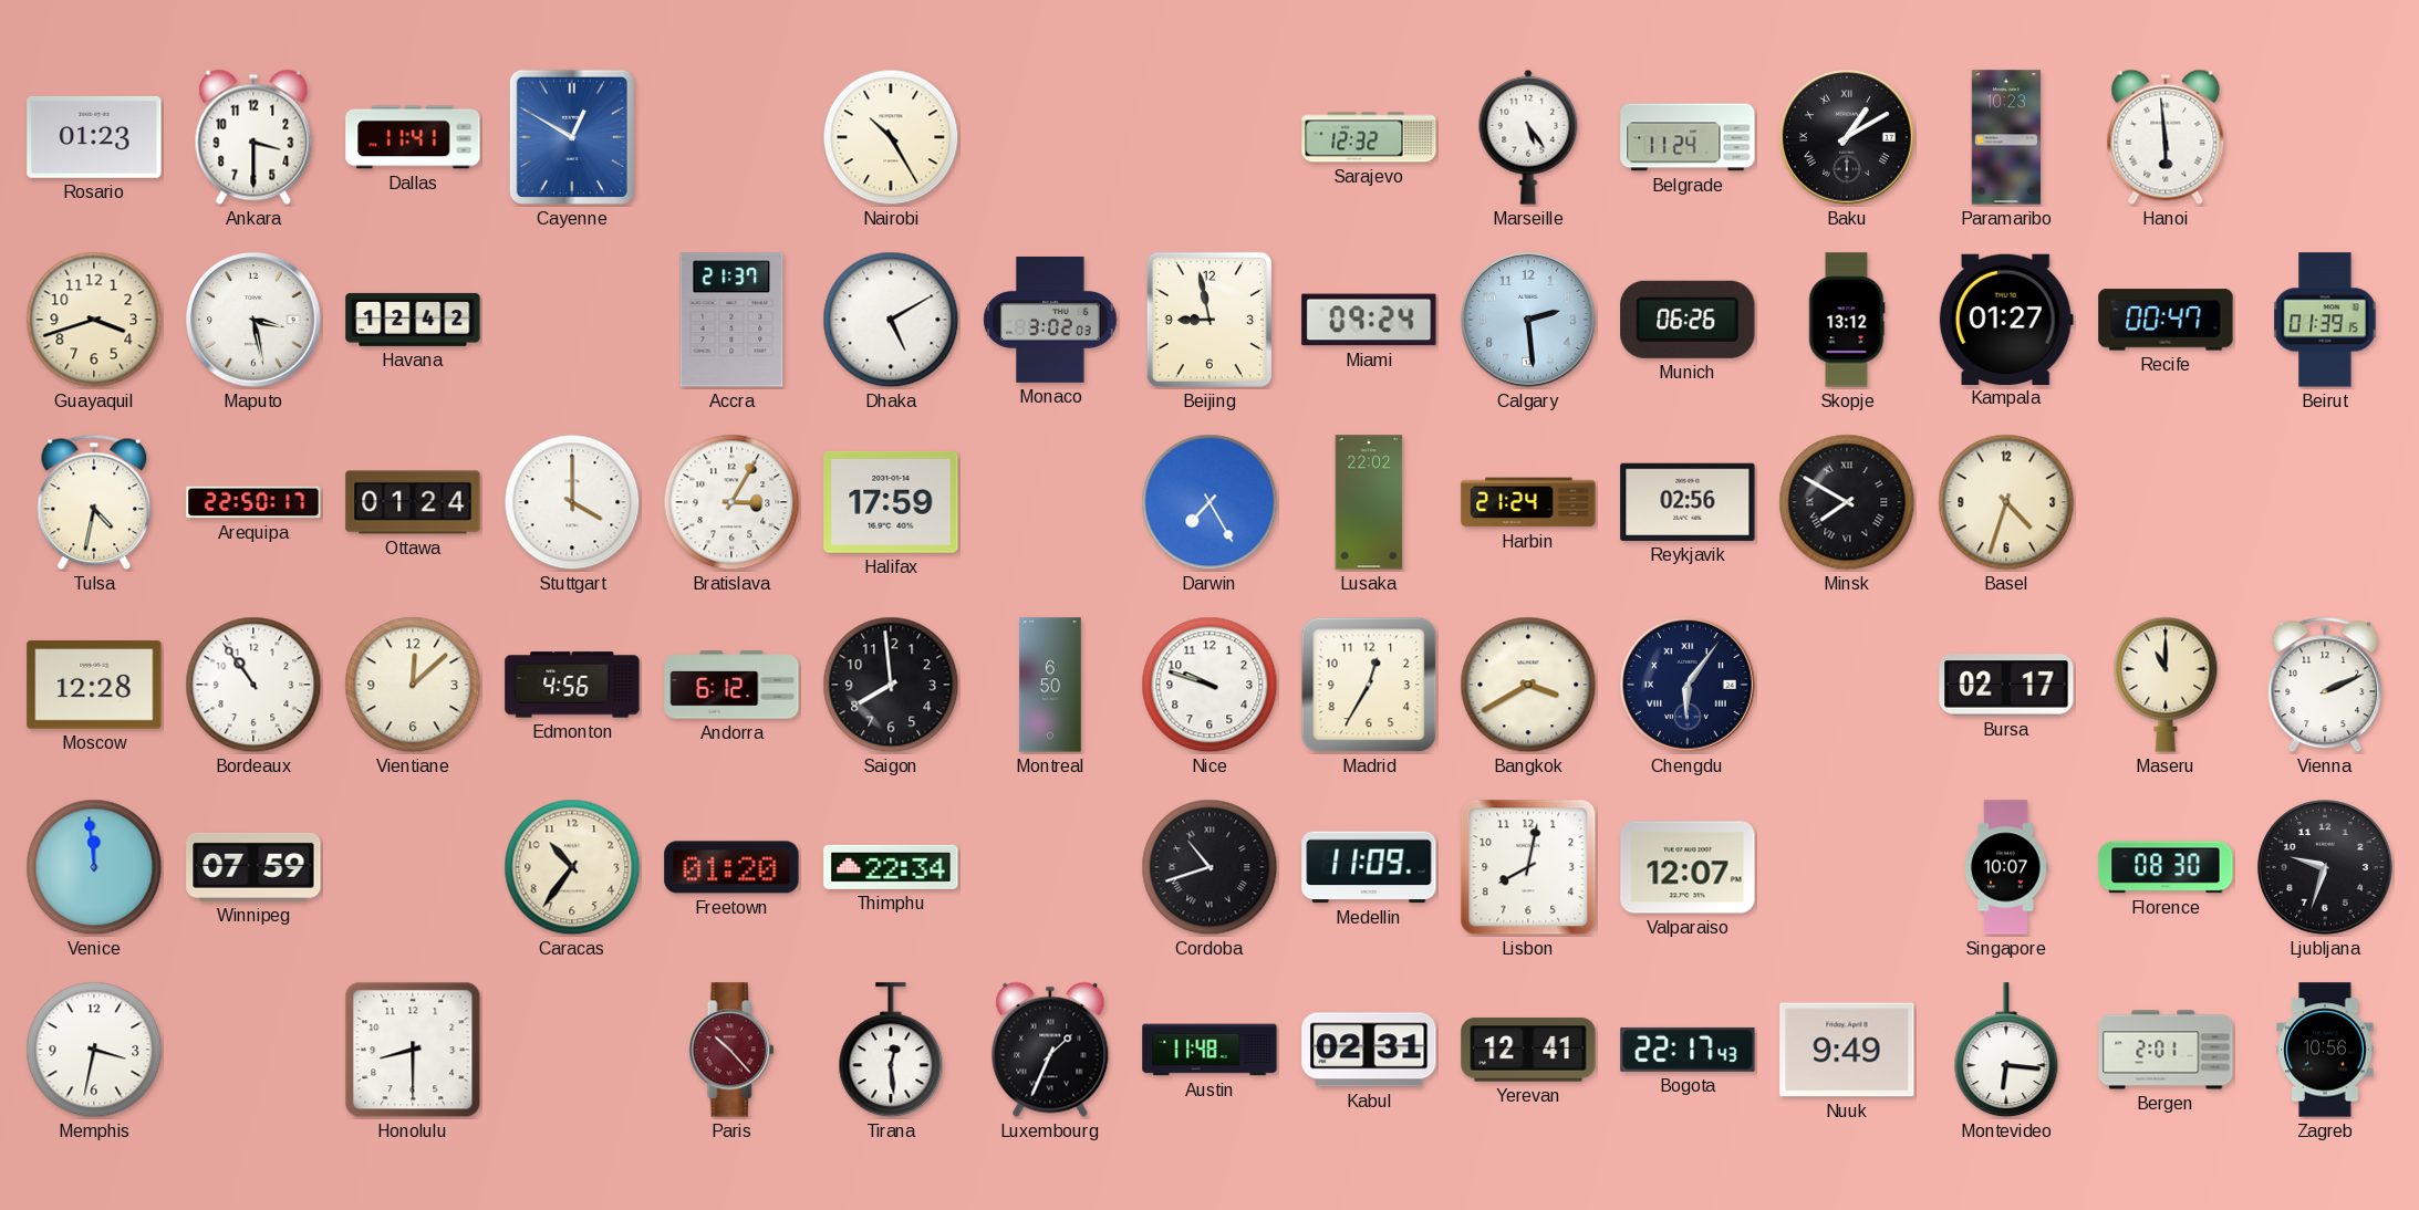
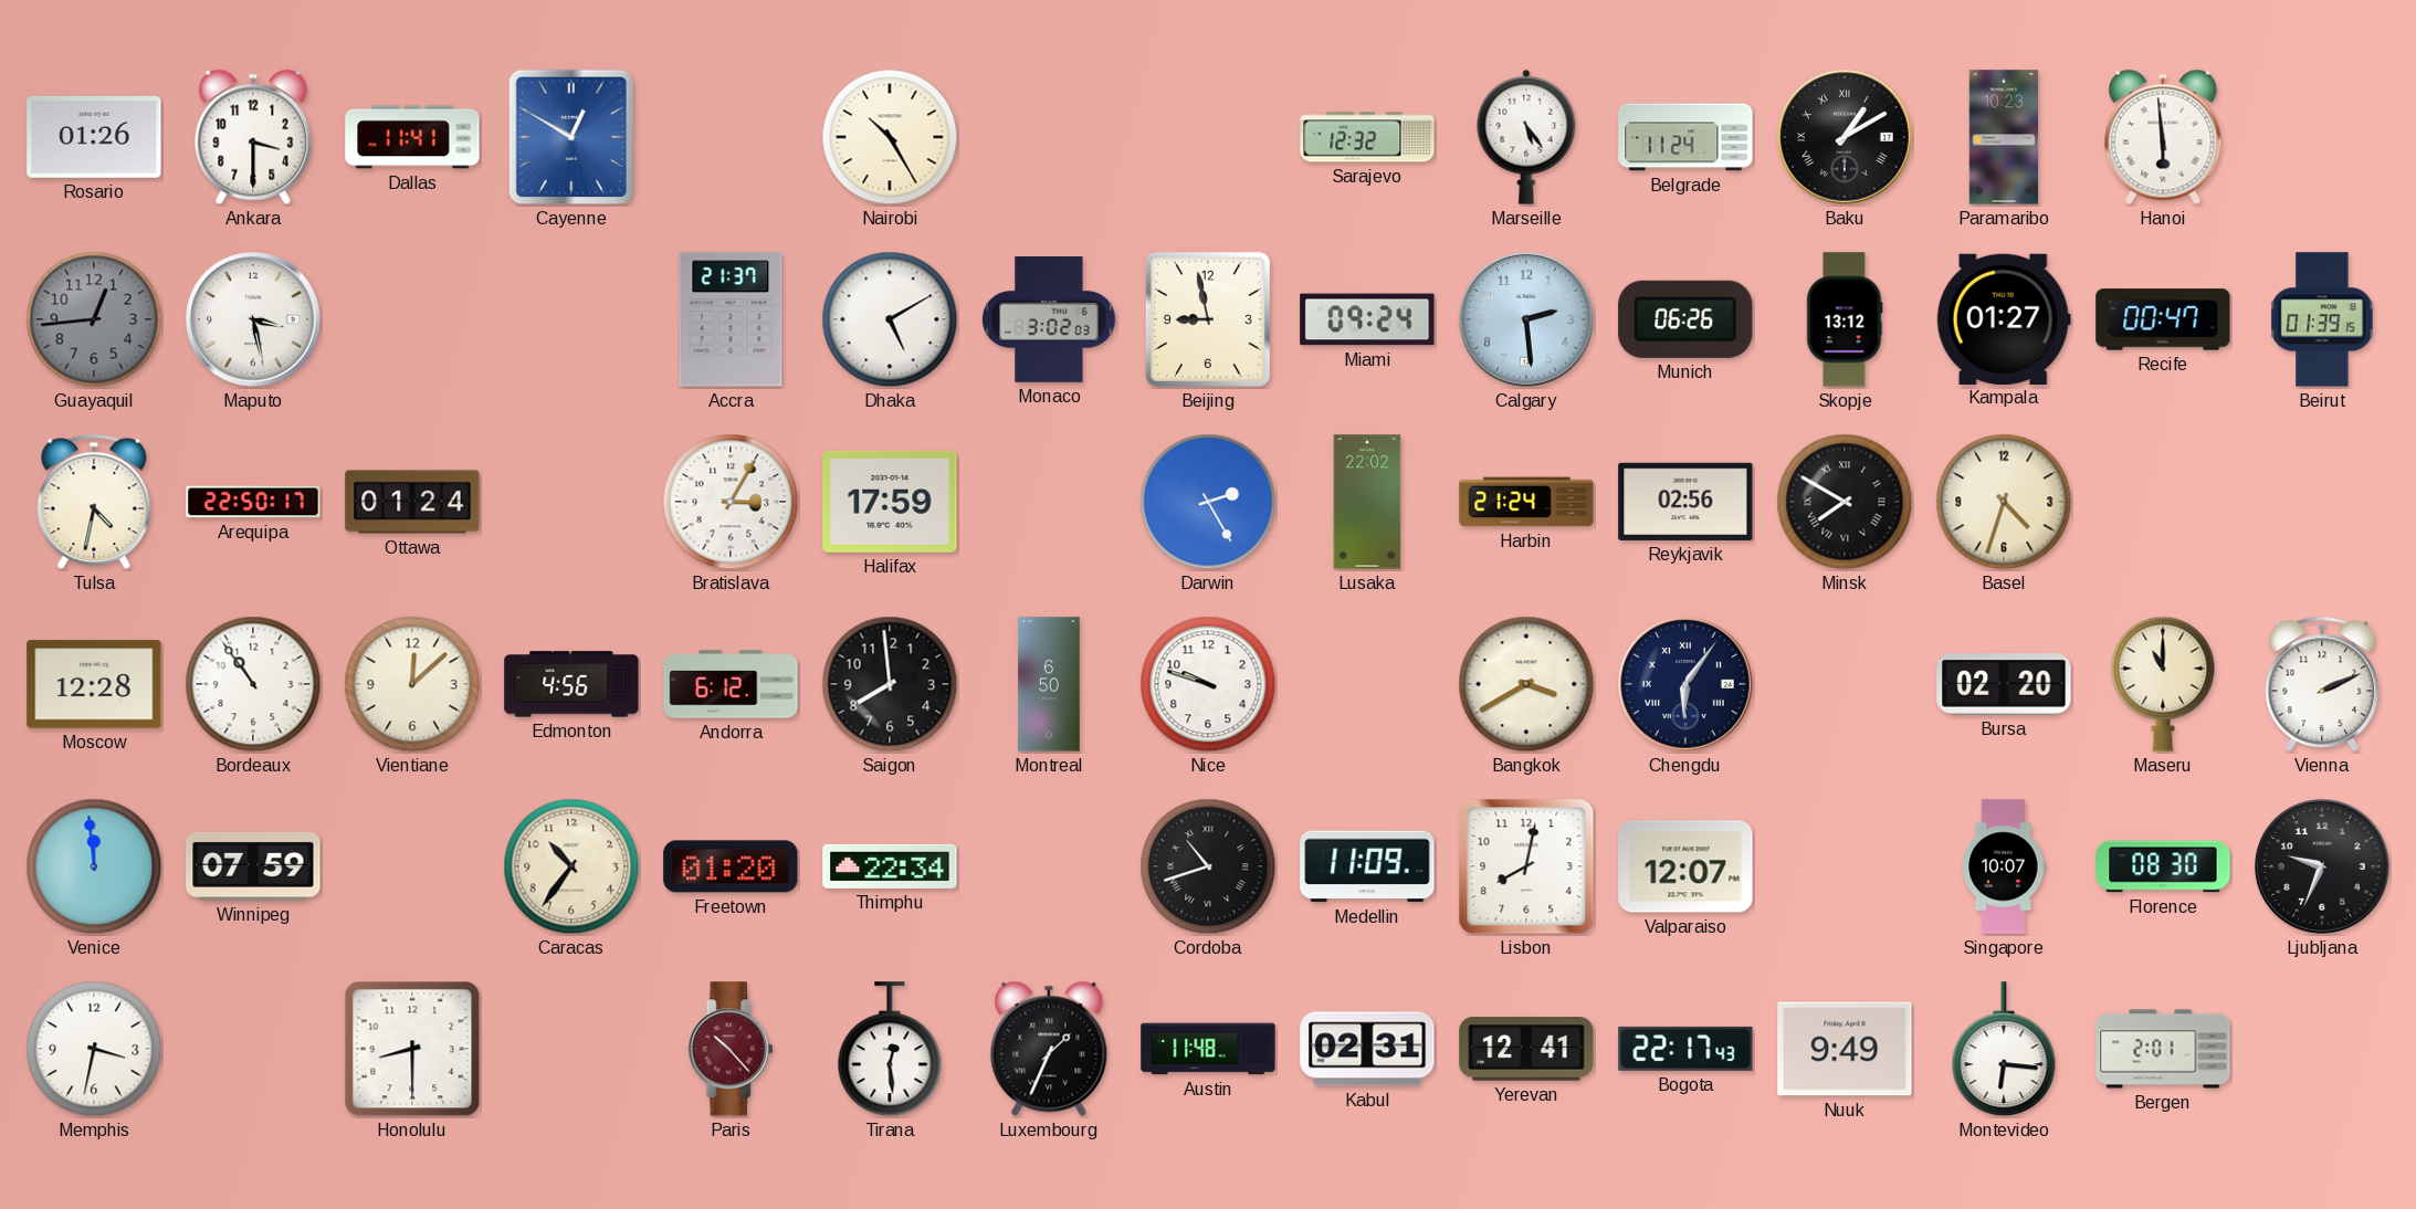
Rosario: 01:23 -> 01:26
Guayaquil: 3:42 -> 12:44
Guayaquil dial: cream -> grey
Havana: 12:42 -> none
Stuttgart: 4:00 -> none
Darwin: 7:25 -> 2:25
Madrid: 12:35 -> none
Bursa: 02:17 -> 02:20
Ljubljana: 9:33 -> 9:34
Zagreb: 10:56 -> none
